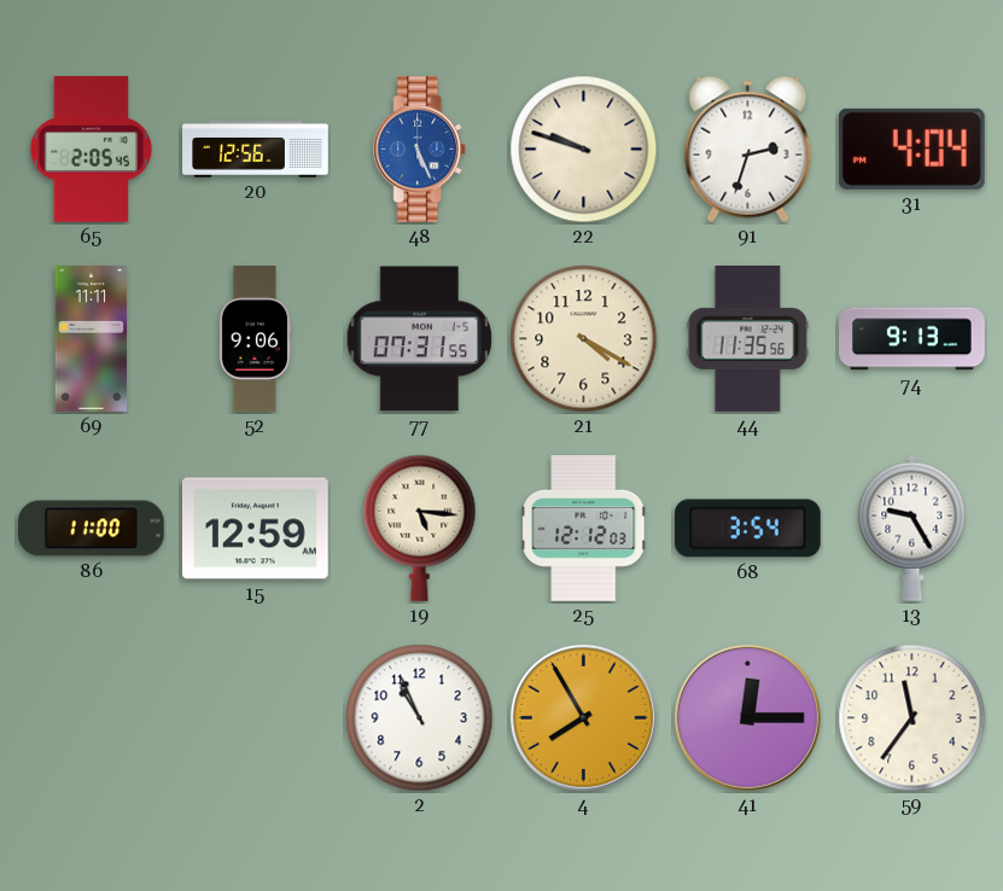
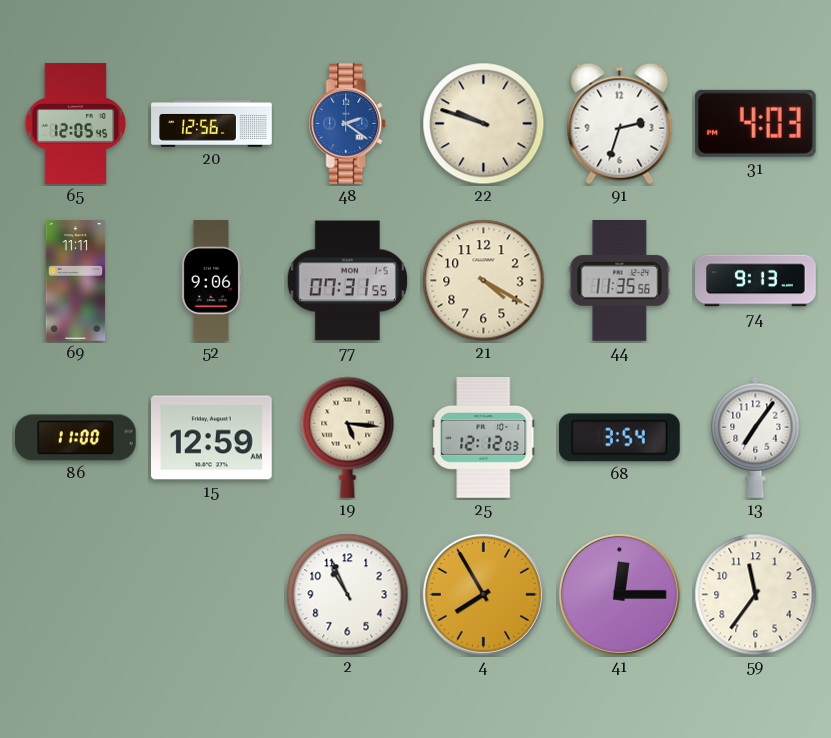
65: 2:05 -> 12:05
48: 5:26 -> 2:21
31: 4:04 -> 4:03
13: 9:25 -> 7:06
